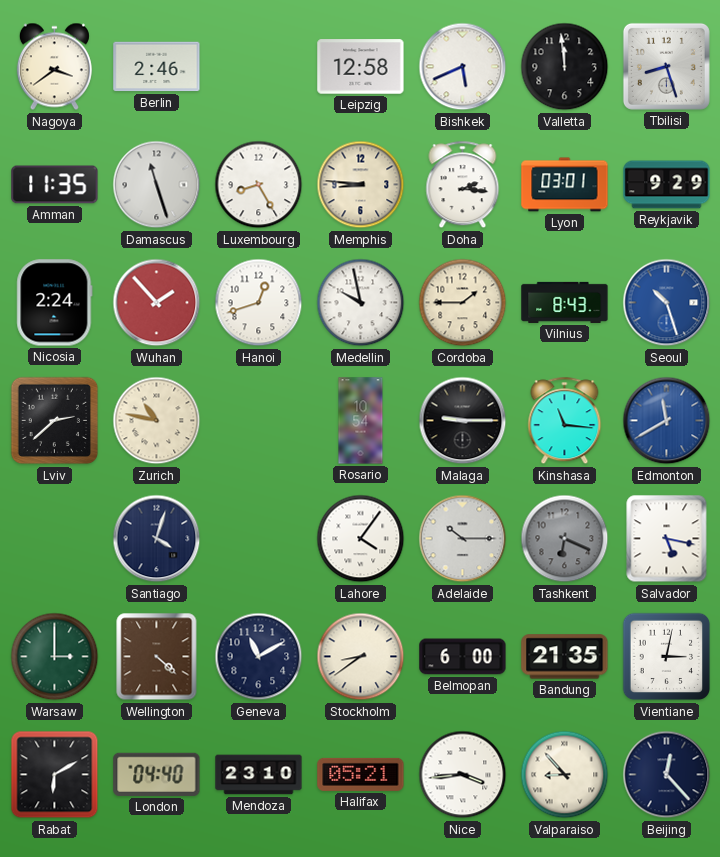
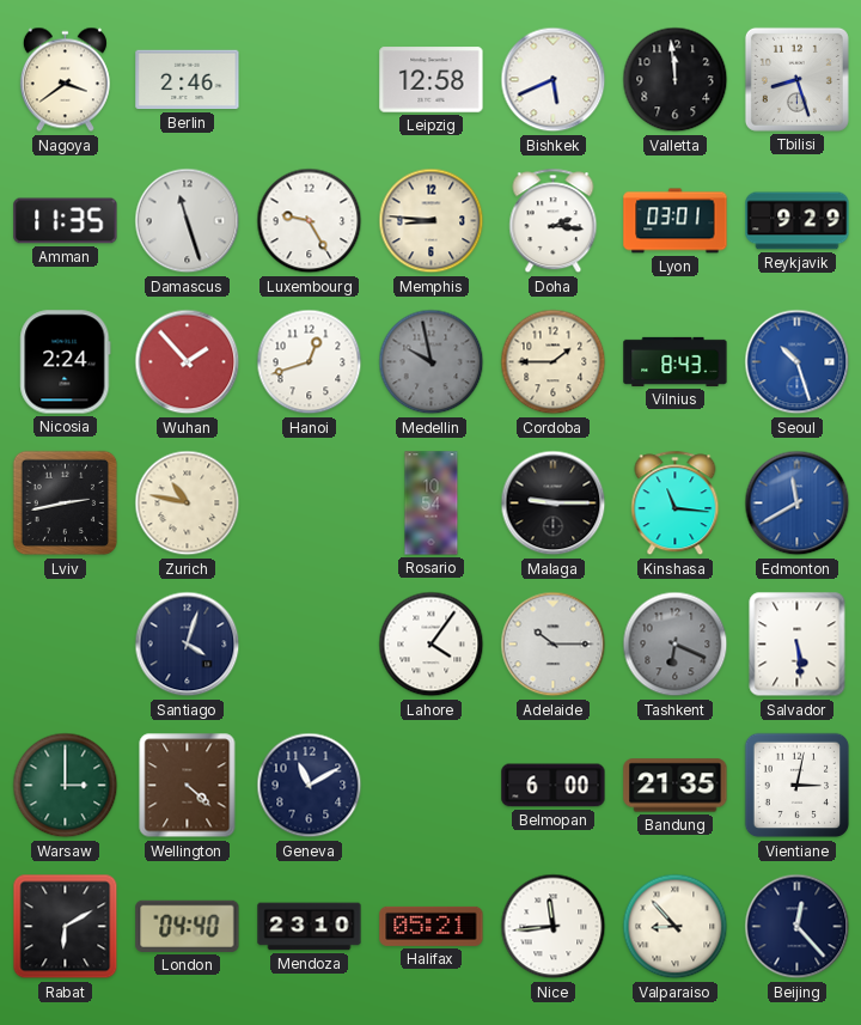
Luxembourg: 8:25 -> 9:25
Medellin dial: white -> grey
Lviv: 2:38 -> 2:43
Salvador: 5:17 -> 5:29
Stockholm: 8:39 -> none
Nice: 3:44 -> 11:44
